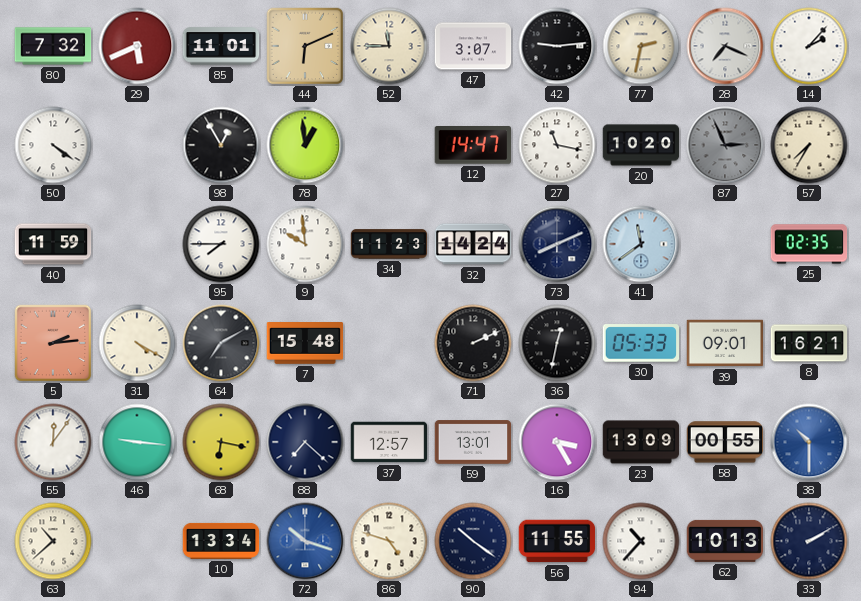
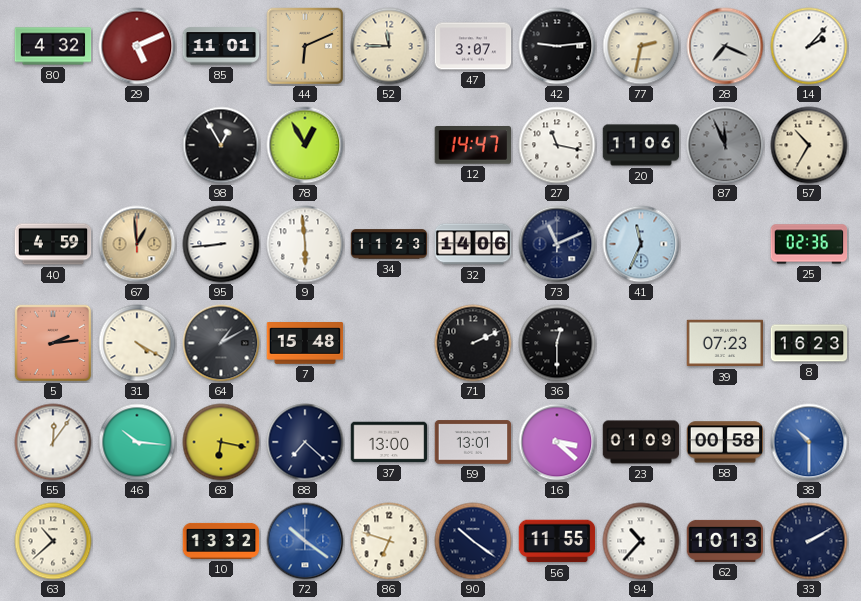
80: 7:32 -> 4:32
29: 5:41 -> 5:11
50: 4:21 -> none
78: 12:59 -> 12:55
20: 10:20 -> 11:06
87: 2:56 -> 11:56
57: 7:35 -> 10:35
40: 11:59 -> 4:59
67: none -> 12:59
95: 7:45 -> 8:44
9: 9:59 -> 5:59
32: 14:24 -> 14:06
73: 8:11 -> 11:11
41: 11:39 -> 11:34
25: 02:35 -> 02:36
64: 7:10 -> 1:10
36: 12:32 -> 12:30
30: 05:33 -> none
39: 09:01 -> 07:23
8: 16:21 -> 16:23
46: 9:16 -> 10:16
37: 12:57 -> 13:00
16: 3:25 -> 3:22
23: 13:09 -> 01:09
58: 00:55 -> 00:58
10: 13:34 -> 13:32
72: 10:18 -> 10:21
86: 4:48 -> 6:48
